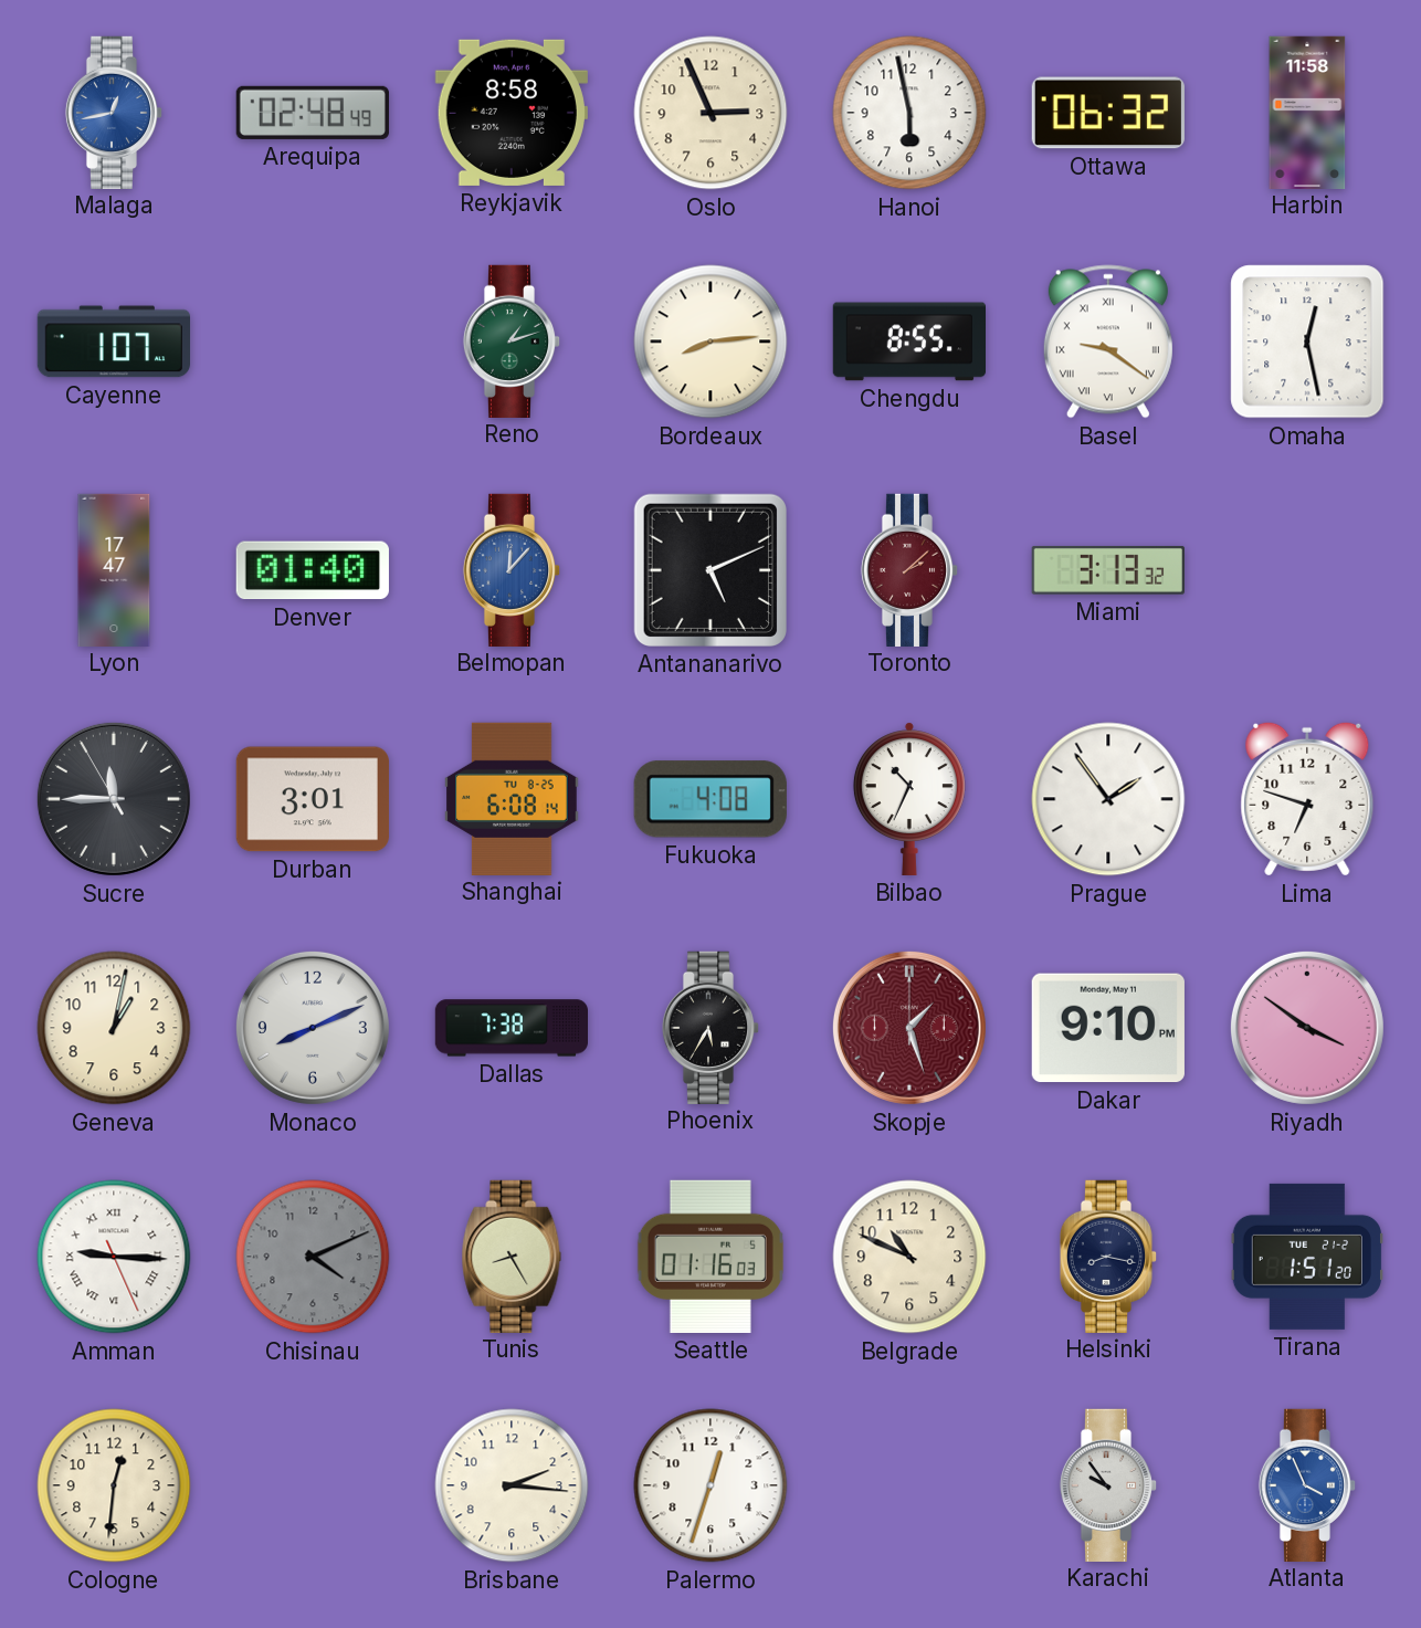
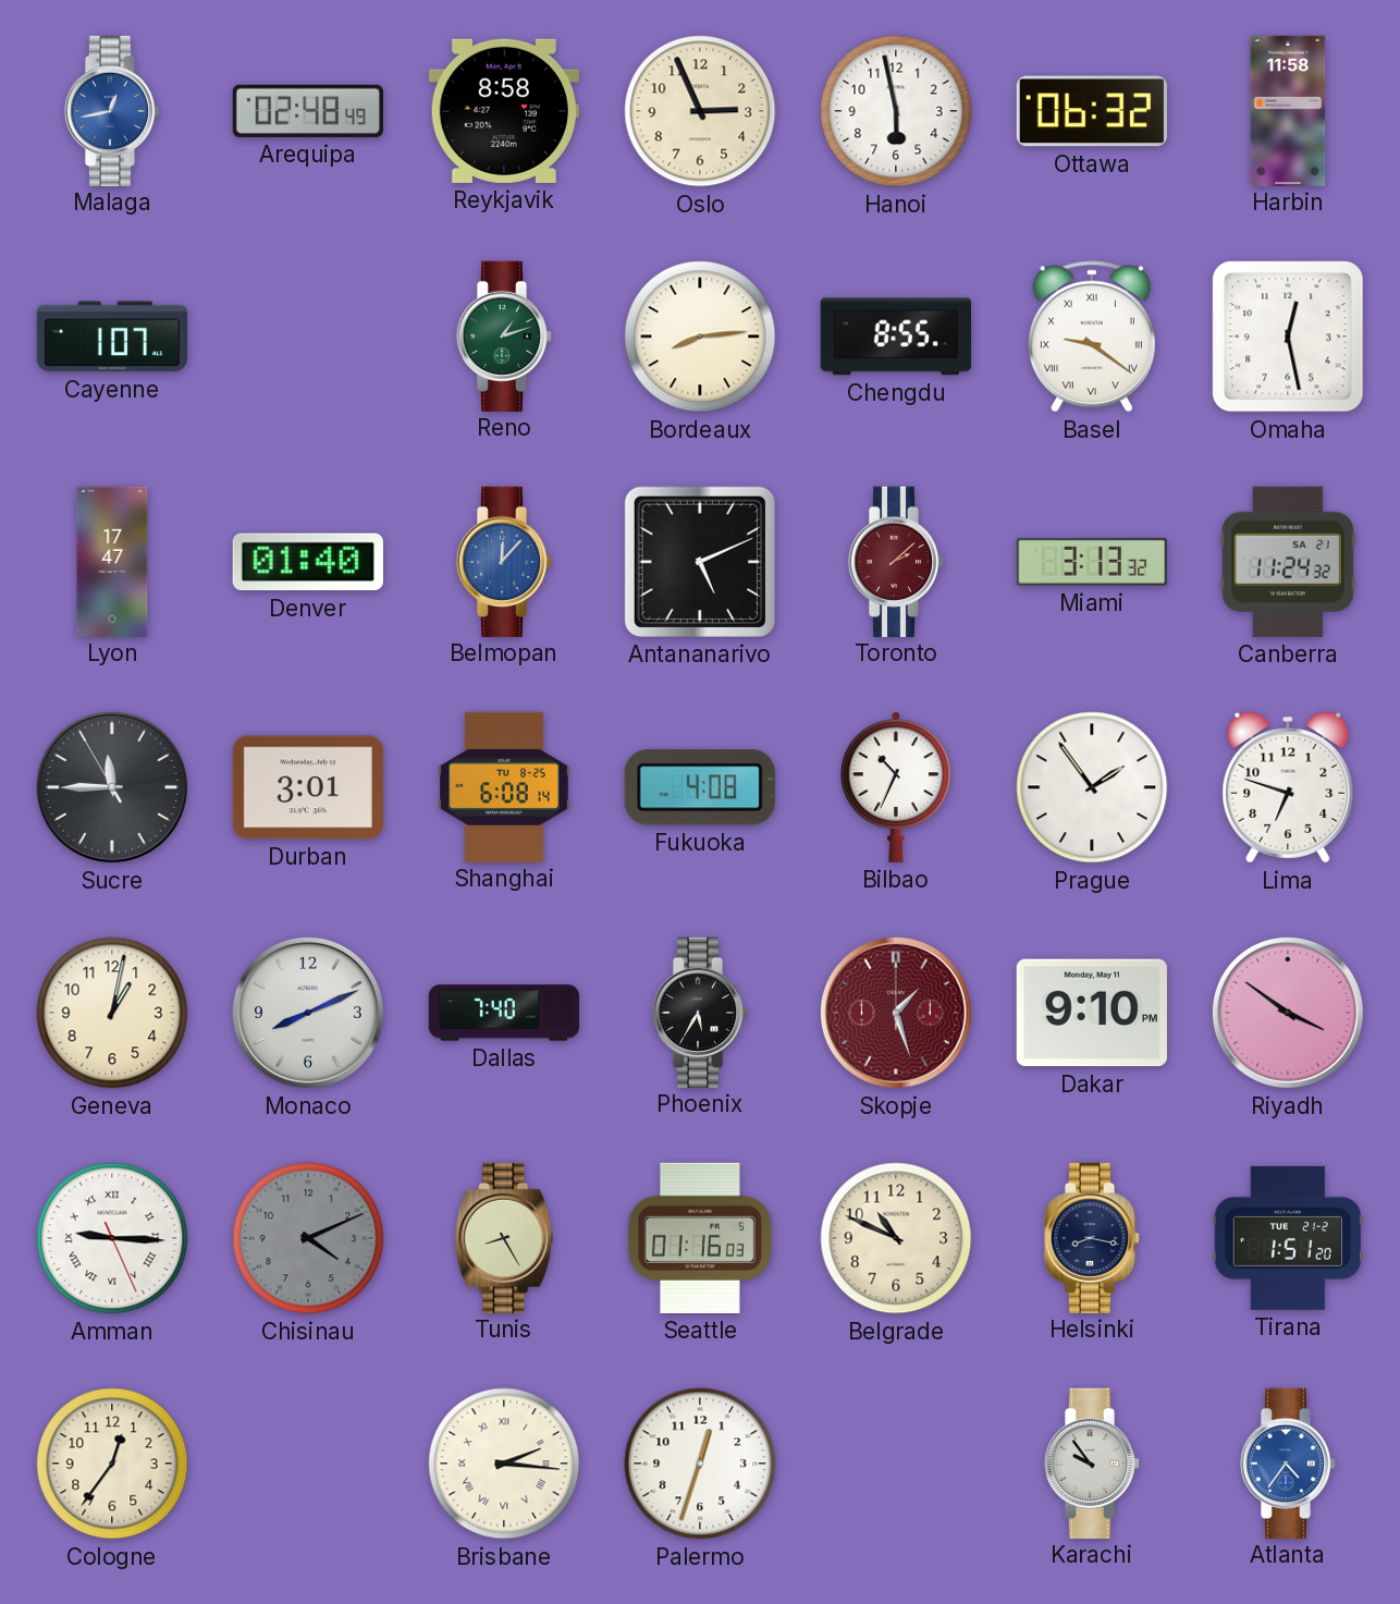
Canberra: none -> 11:24
Dallas: 7:38 -> 7:40
Cologne: 12:31 -> 12:36
Brisbane numerals: Arabic -> Roman
Atlanta: 3:56 -> 4:36
